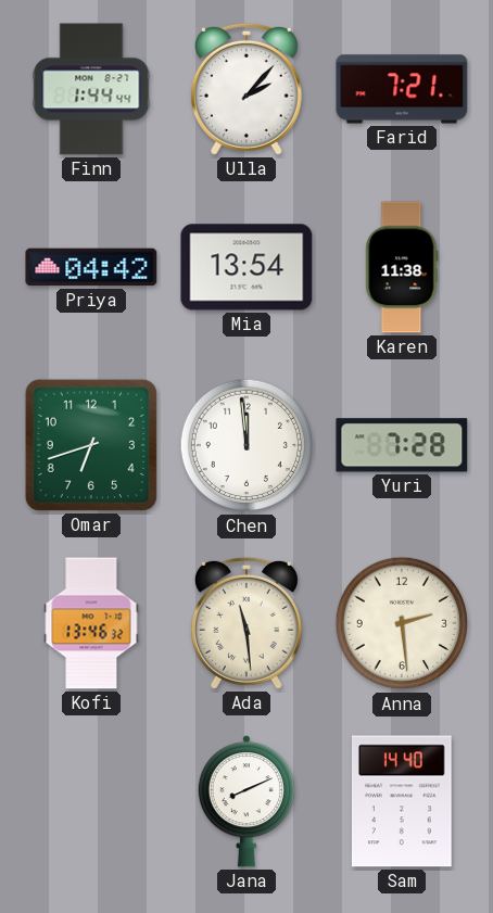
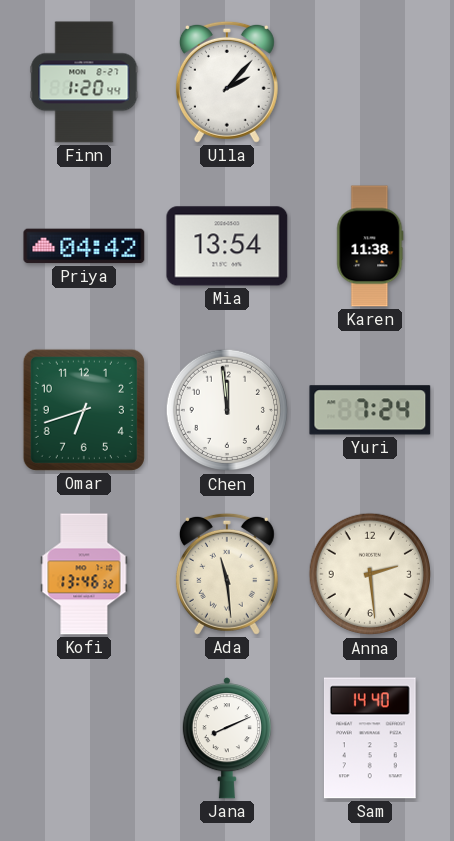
Finn: 1:44 -> 1:20
Farid: 7:21 -> none
Yuri: 7:28 -> 7:24
